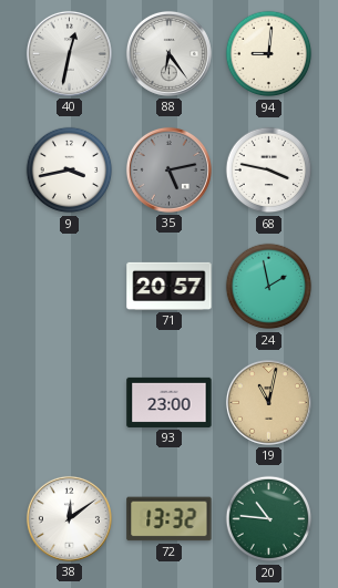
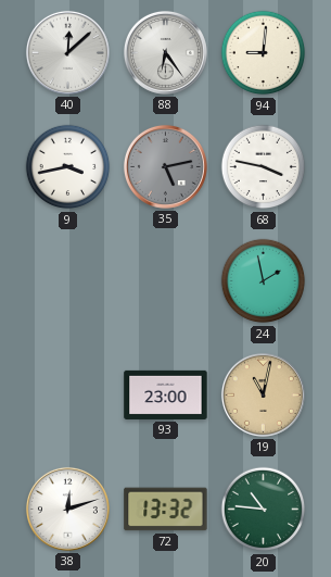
40: 12:32 -> 12:08
71: 20:57 -> none
38: 12:09 -> 12:12
